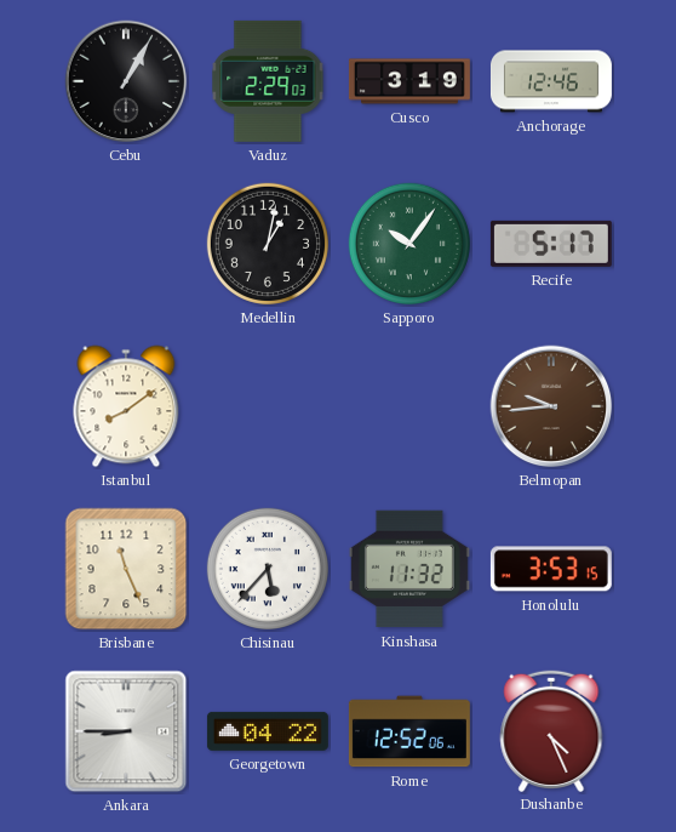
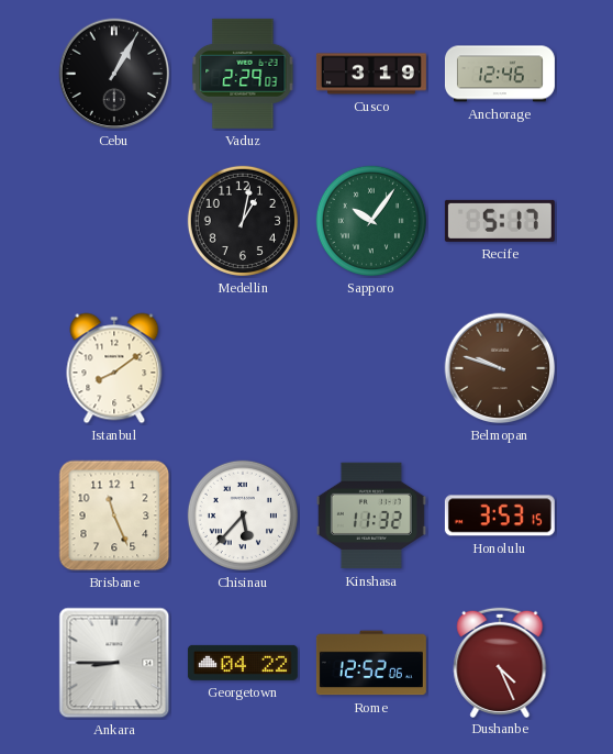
Belmopan: 9:44 -> 9:48
